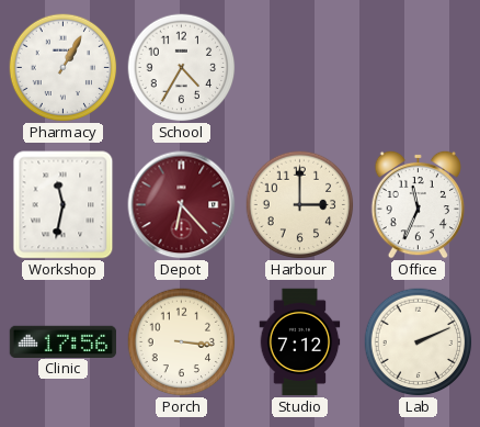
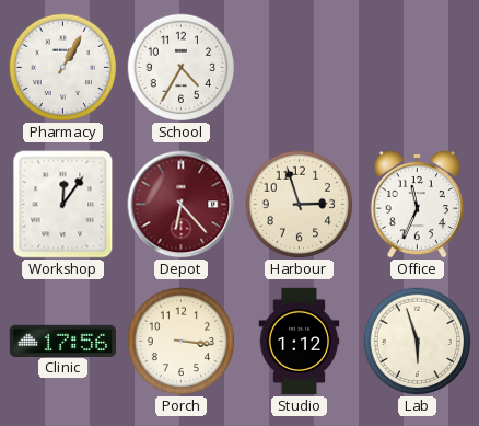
Workshop: 11:32 -> 12:06
Harbour: 3:00 -> 2:57
Studio: 7:12 -> 1:12
Lab: 2:11 -> 5:57
